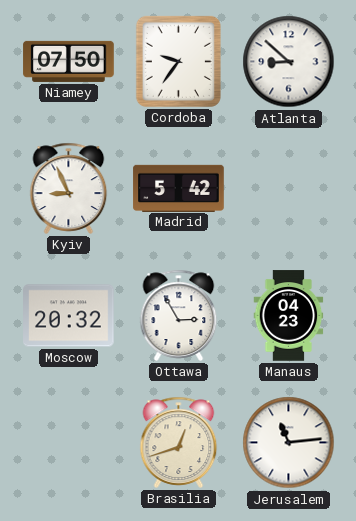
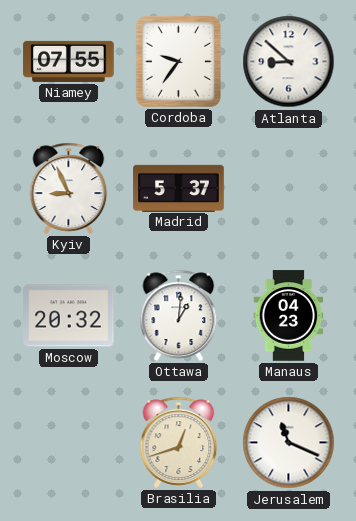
Niamey: 07:50 -> 07:55
Madrid: 5:42 -> 5:37
Ottawa: 2:55 -> 1:01
Jerusalem: 11:14 -> 11:19
